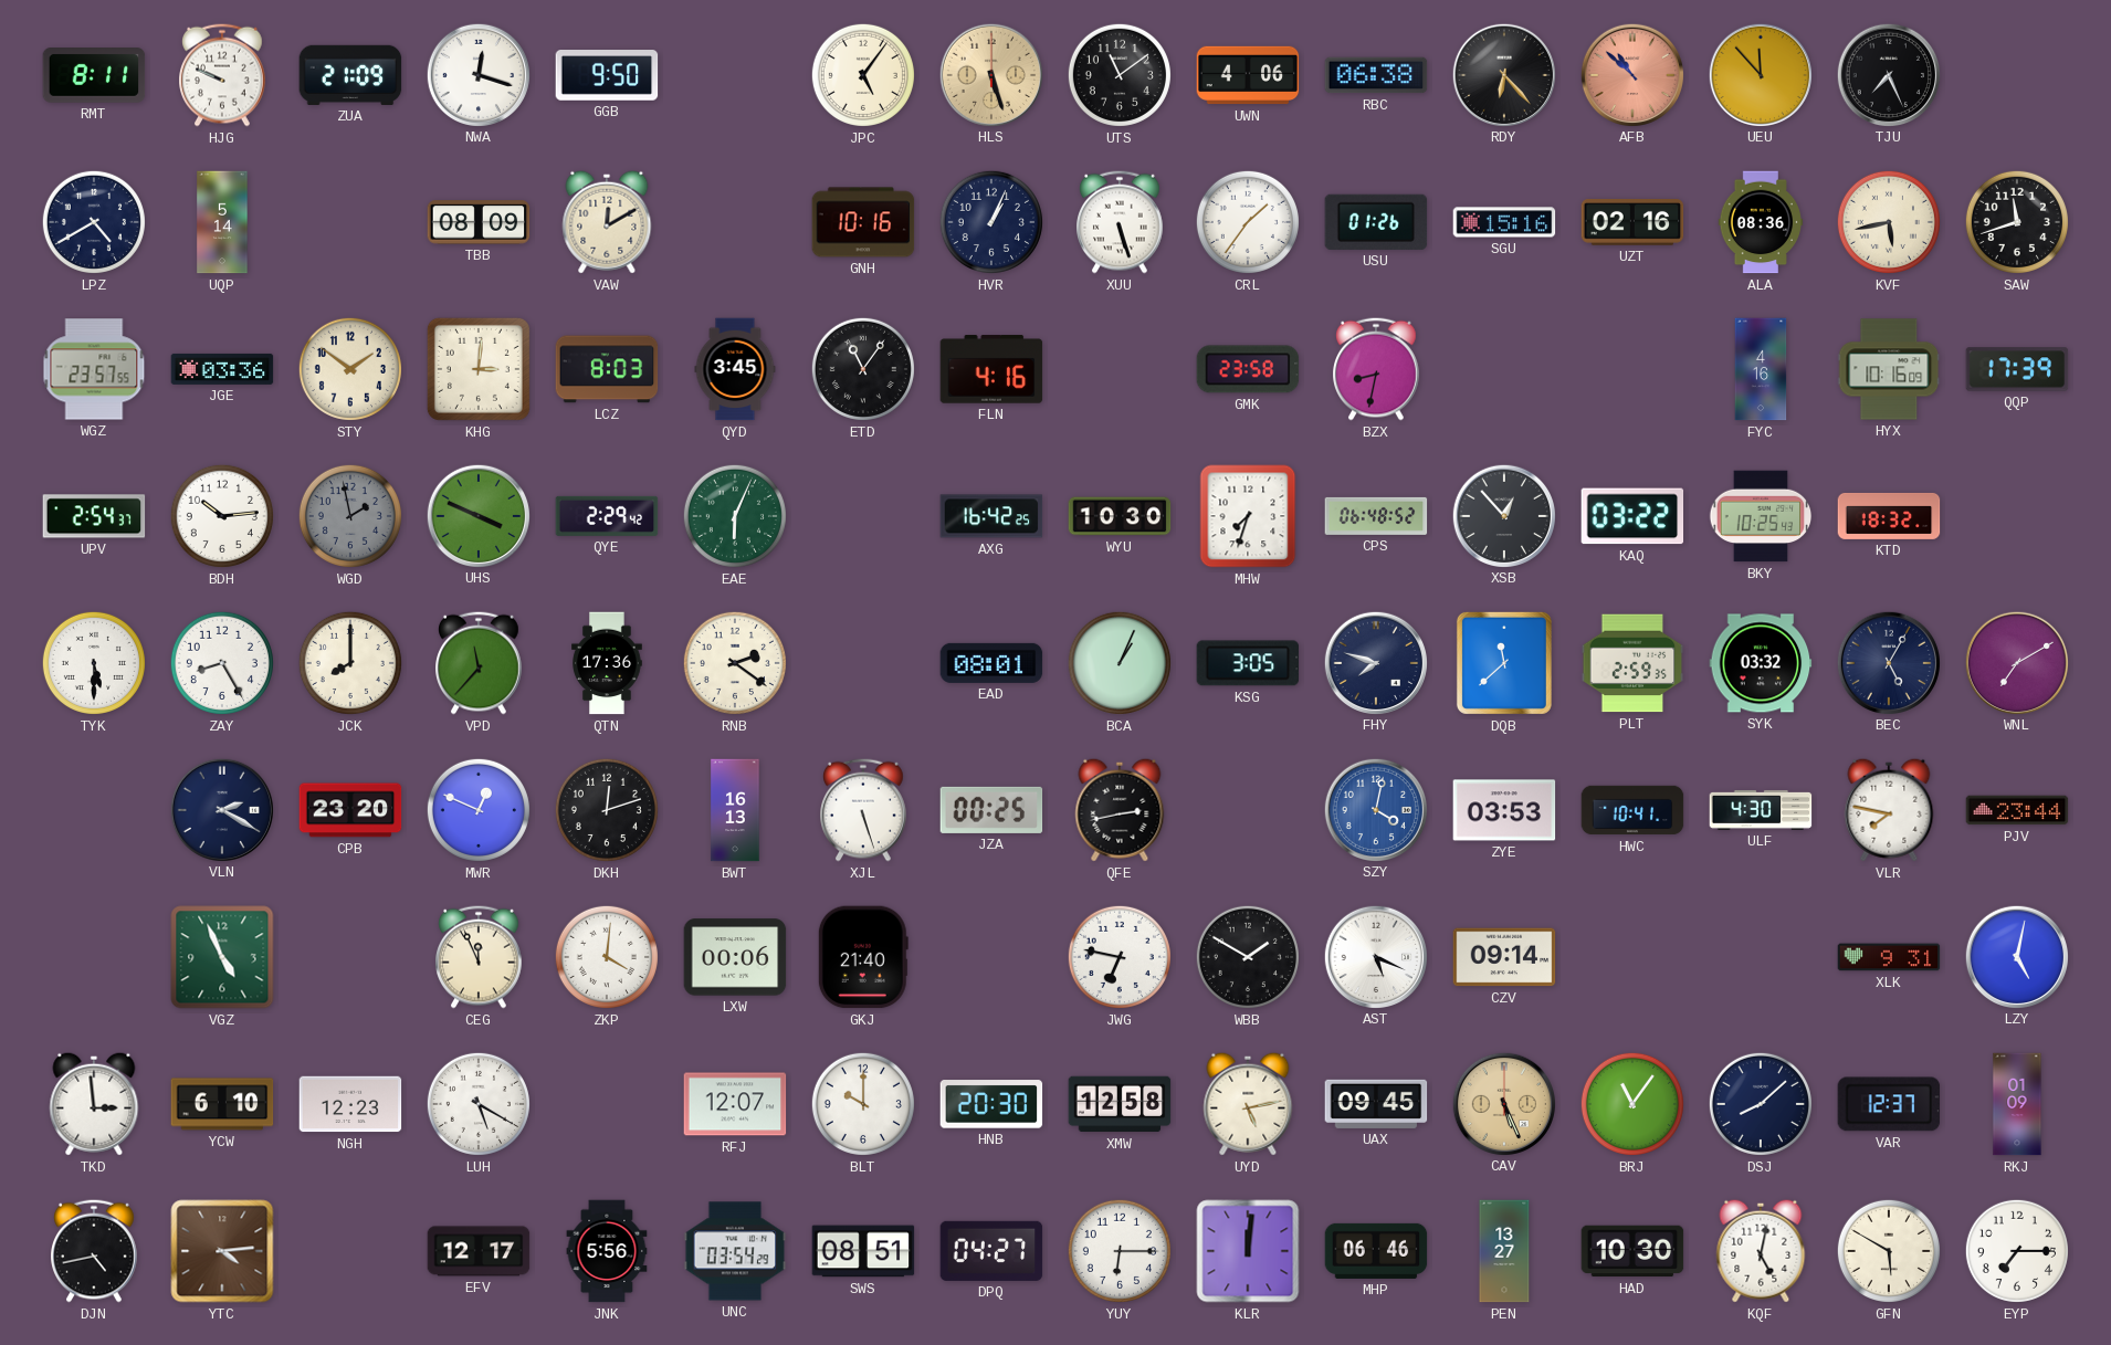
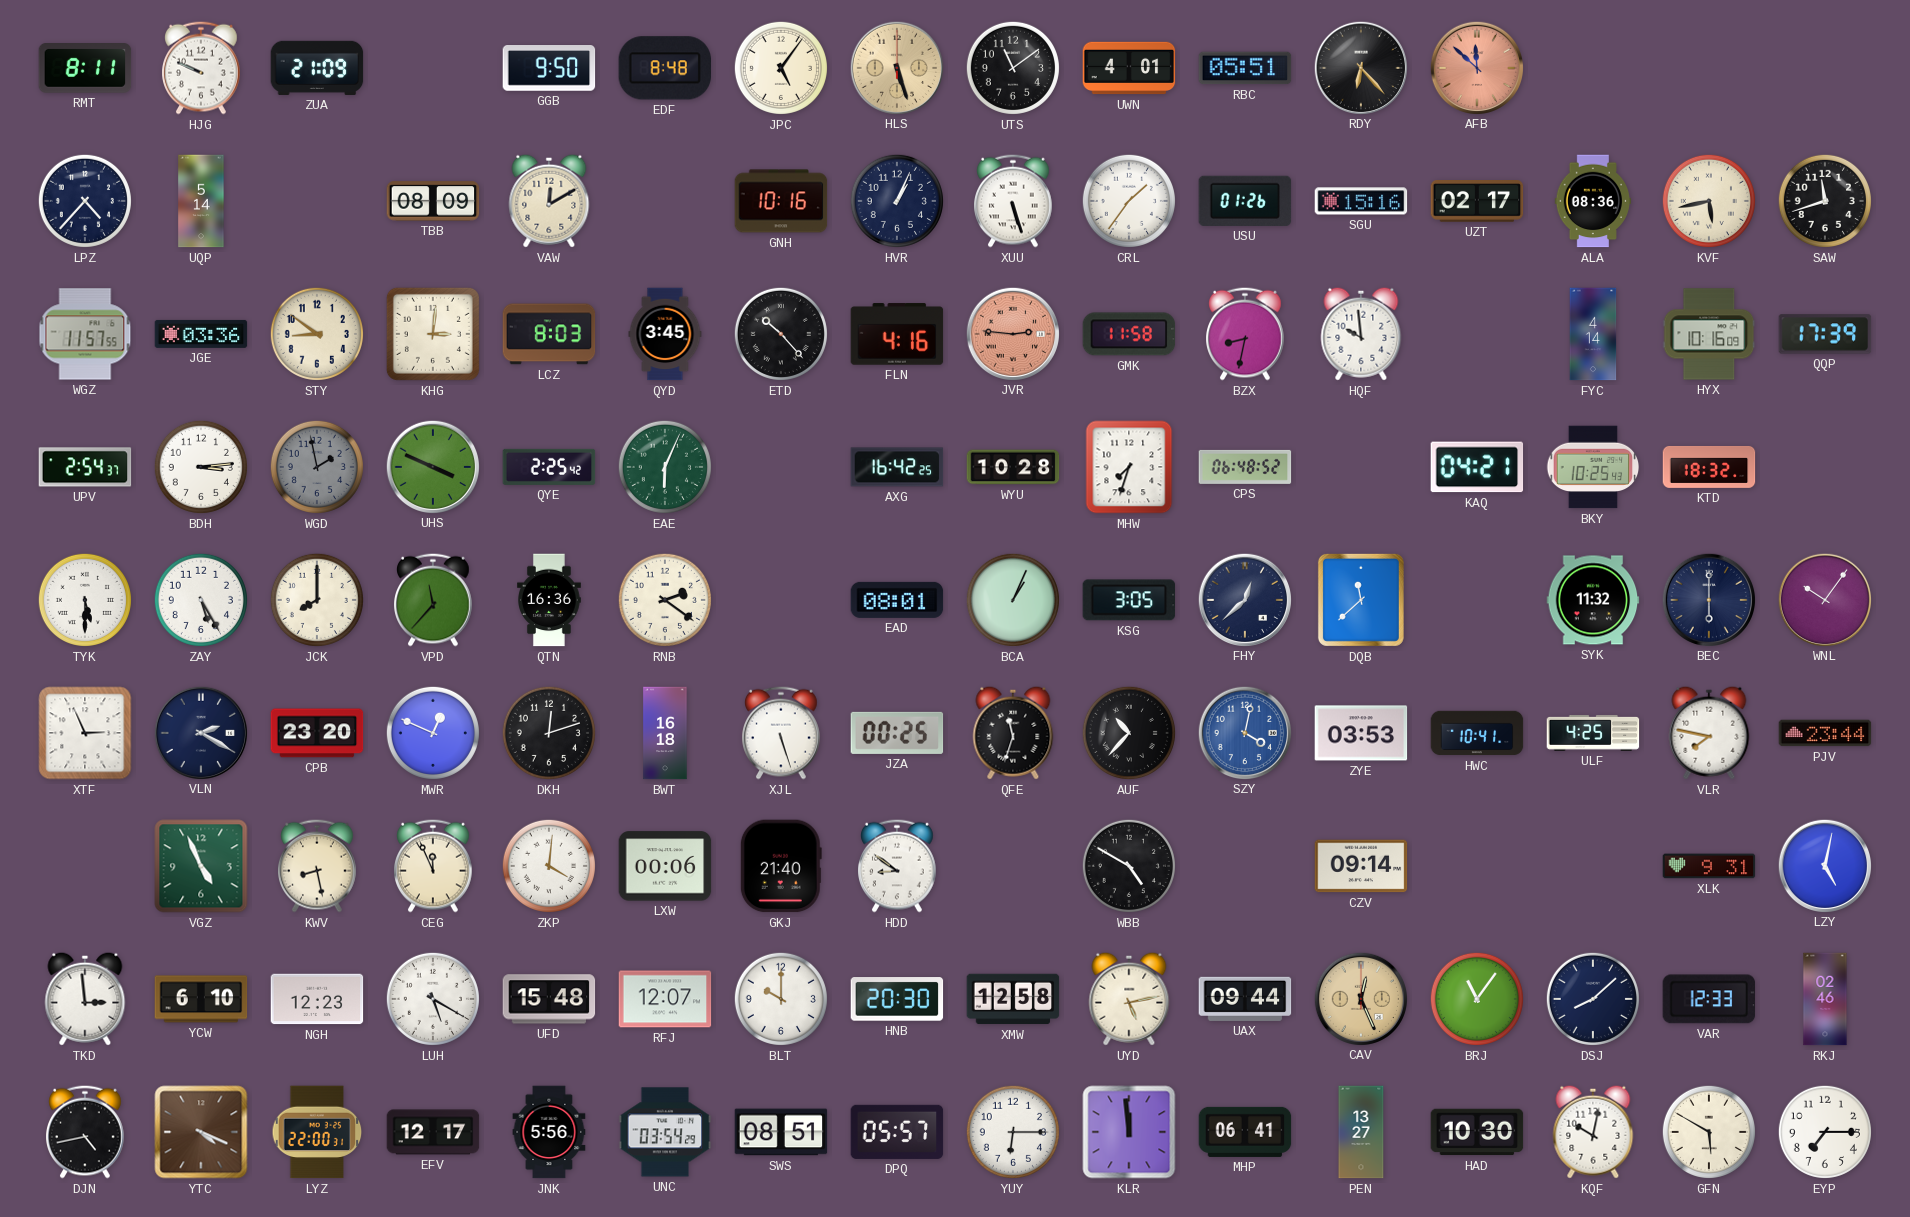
NWA: 12:18 -> none
EDF: none -> 8:48
UWN: 4:06 -> 4:01
RBC: 06:38 -> 05:51
AFB: 10:52 -> 11:52
UEU: 11:53 -> none
TJU: 7:26 -> none
LPZ: 4:40 -> 4:37
UZT: 02:16 -> 02:17
WGZ: 23:57 -> 11:57
STY: 1:51 -> 8:51
ETD: 11:06 -> 10:23
JVR: none -> 2:46
GMK: 23:58 -> 11:58
HQF: none -> 9:59
FYC: 4:16 -> 4:14
BDH: 10:14 -> 3:14
QYE: 2:29 -> 2:25
WYU: 10:30 -> 10:28
XSB: 12:53 -> none
KAQ: 03:22 -> 04:21
ZAY: 8:25 -> 5:25
QTN: 17:36 -> 16:36
FHY: 7:48 -> 12:38
PLT: 2:59 -> none
SYK: 03:32 -> 11:32
BEC: 5:05 -> 6:00
WNL: 7:10 -> 10:06
XTF: none -> 2:56
BWT: 16:13 -> 16:18
QFE: 2:43 -> 11:33
AUF: none -> 10:37
ULF: 4:30 -> 4:25
KWV: none -> 8:28
HDD: none -> 8:51
JWG: 6:47 -> none
WBB: 1:50 -> 4:50
AST: 5:19 -> none
UFD: none -> 15:48
UAX: 09:45 -> 09:44
CAV: 5:26 -> 12:26
VAR: 12:37 -> 12:33
RKJ: 01:09 -> 02:46
YTC: 4:14 -> 4:19
LYZ: none -> 22:00
DPQ: 04:27 -> 05:57
KLR: 12:01 -> 11:59
MHP: 06:46 -> 06:41
KQF: 5:02 -> 10:02
